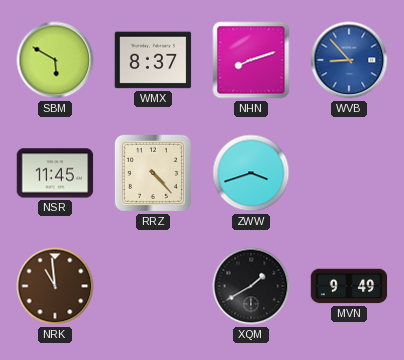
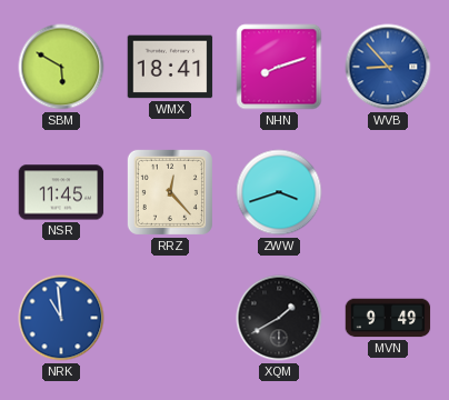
WMX: 8:37 -> 18:41
RRZ: 4:23 -> 12:23
NRK dial: brown -> blue
